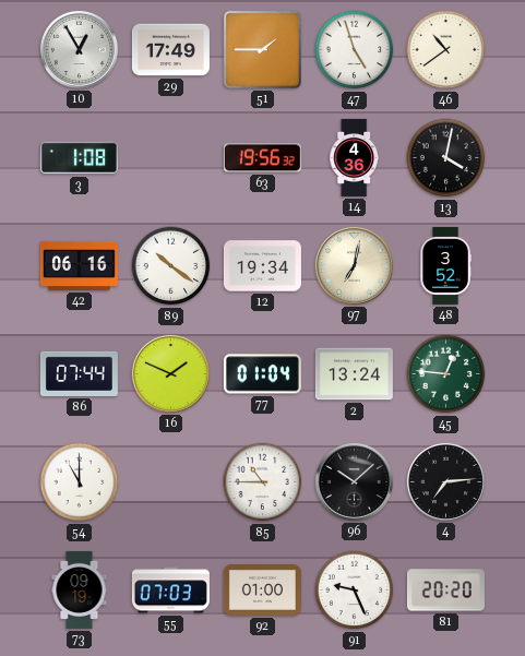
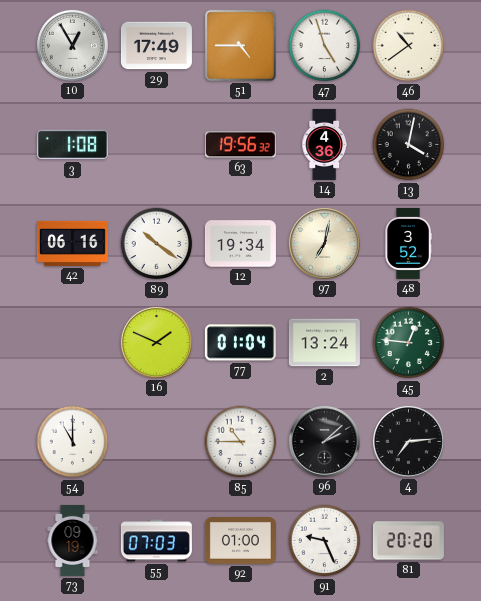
51: 1:45 -> 4:45
86: 07:44 -> none
96: 10:08 -> 2:08
